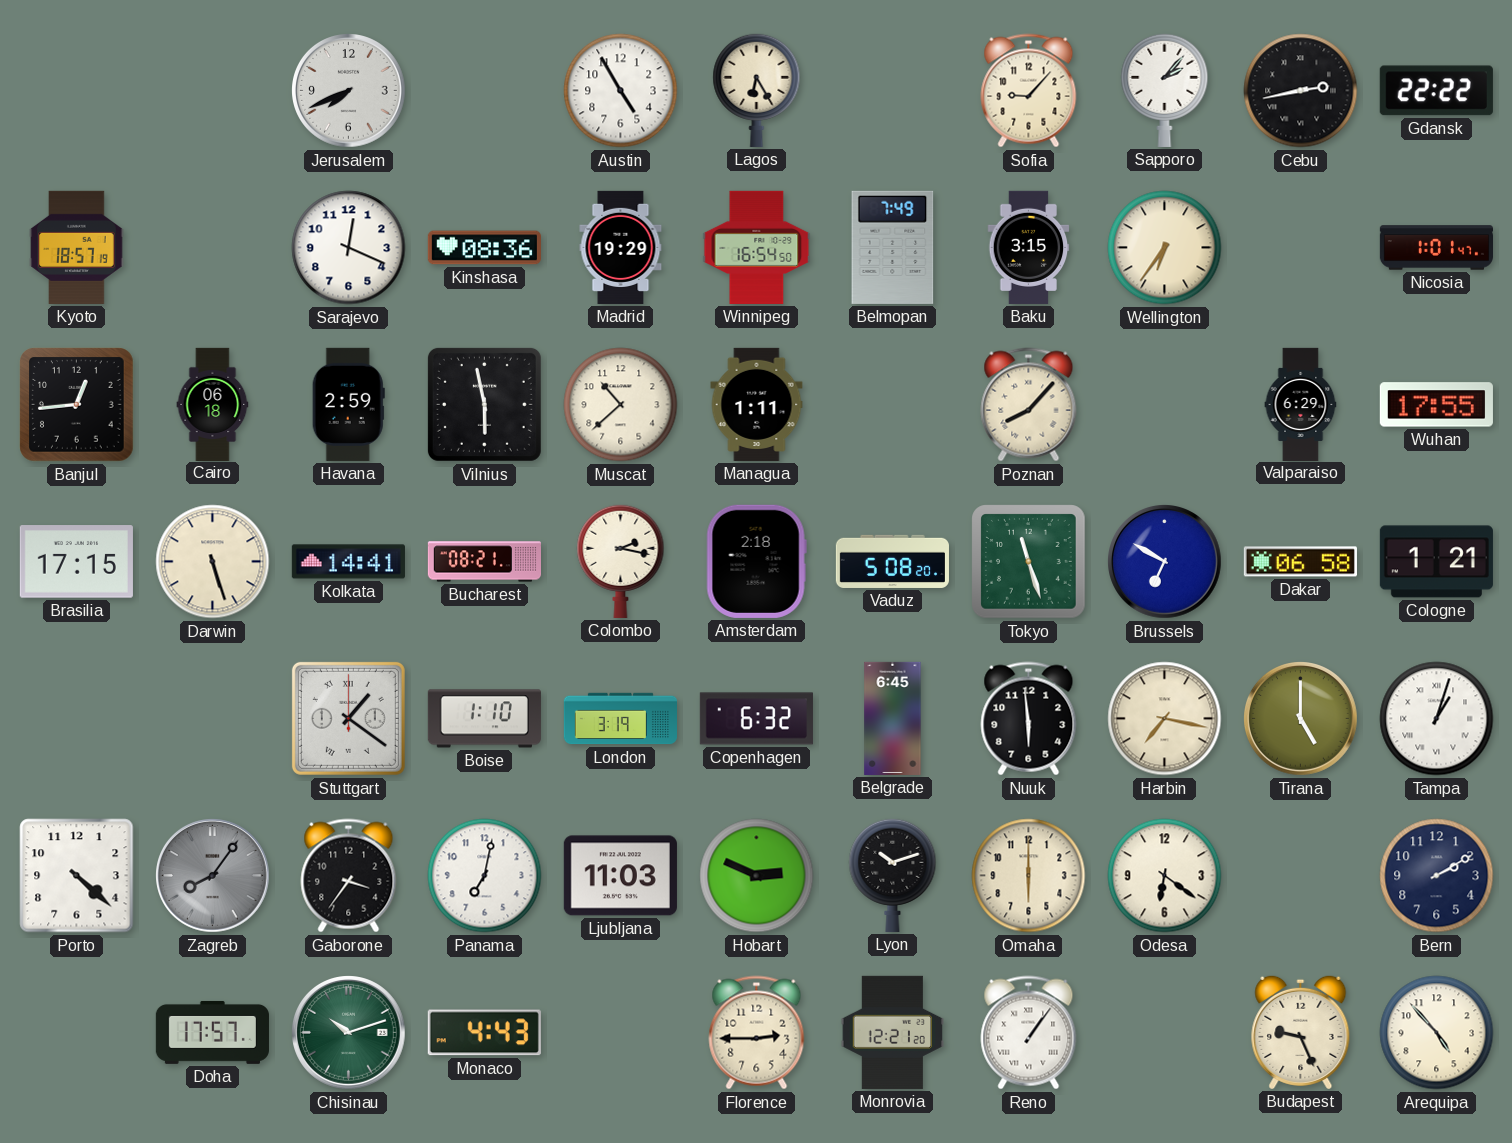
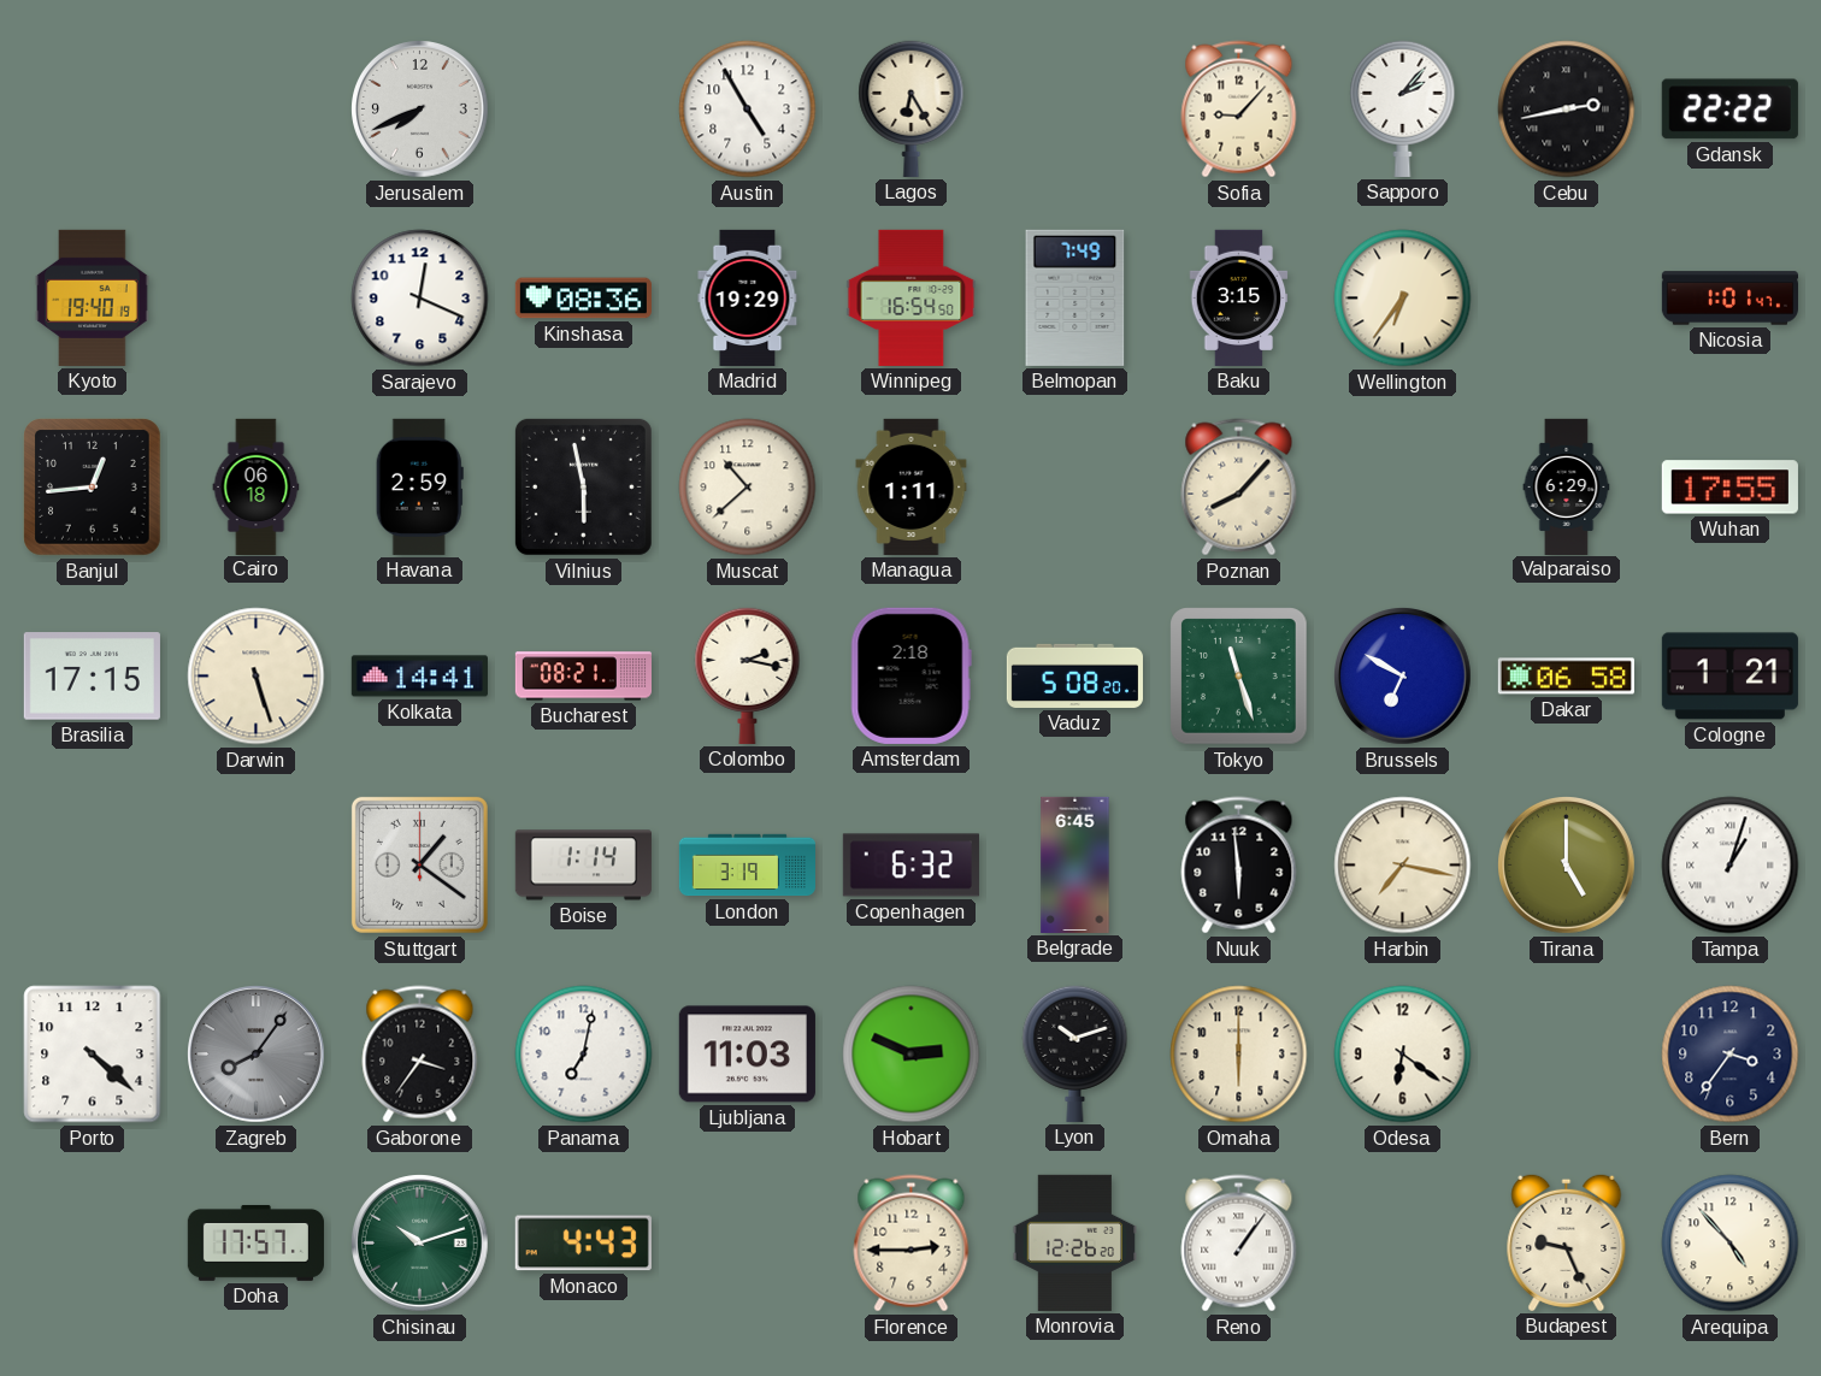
Kyoto: 18:57 -> 19:40
Boise: 1:10 -> 1:14
Bern: 2:10 -> 3:36
Monrovia: 12:21 -> 12:26
